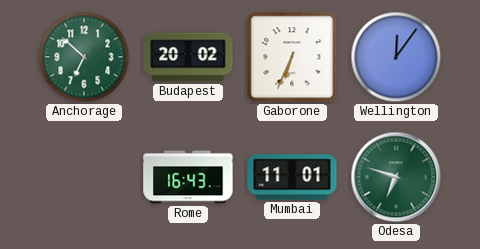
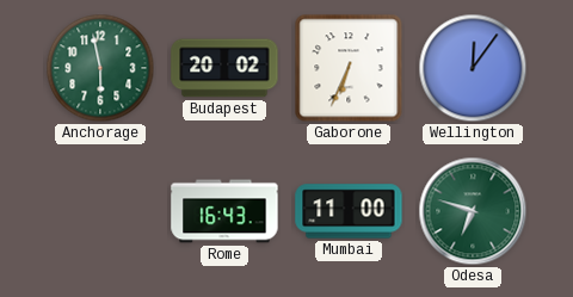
Anchorage: 6:52 -> 5:58
Mumbai: 11:01 -> 11:00
